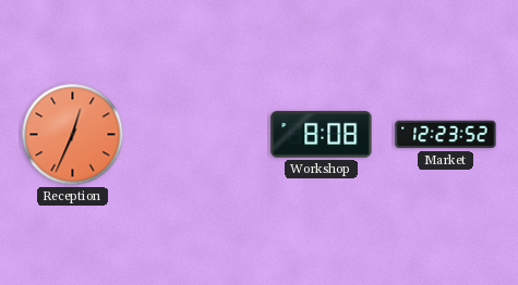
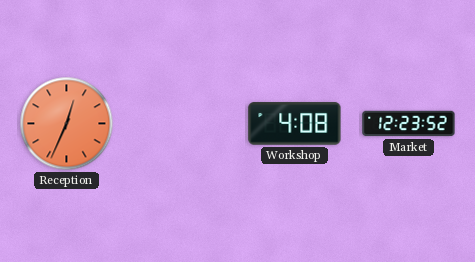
Workshop: 8:08 -> 4:08
